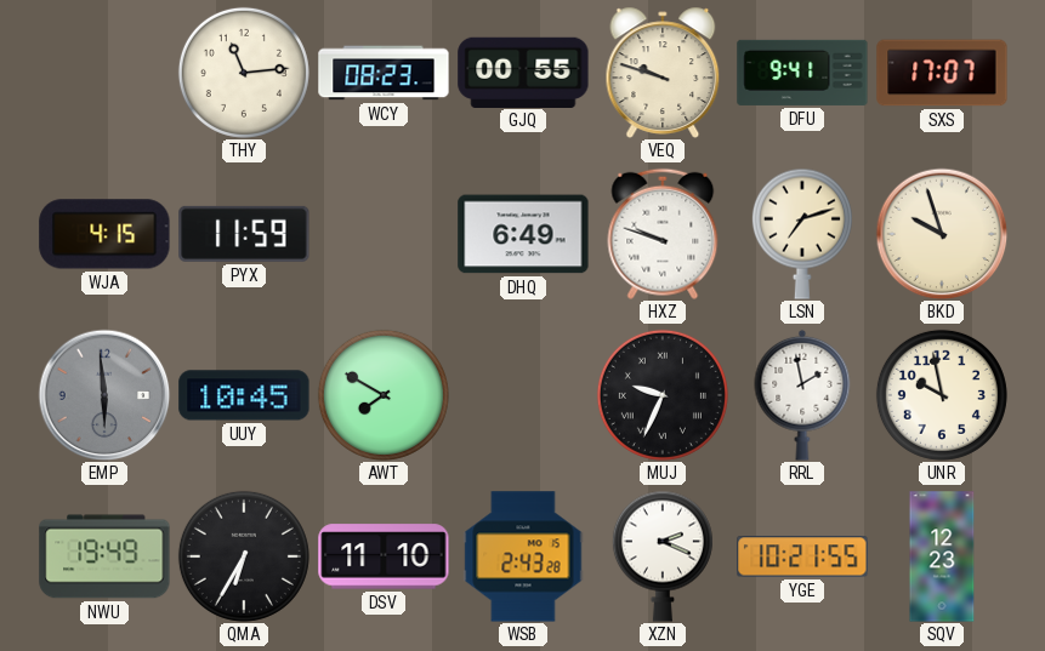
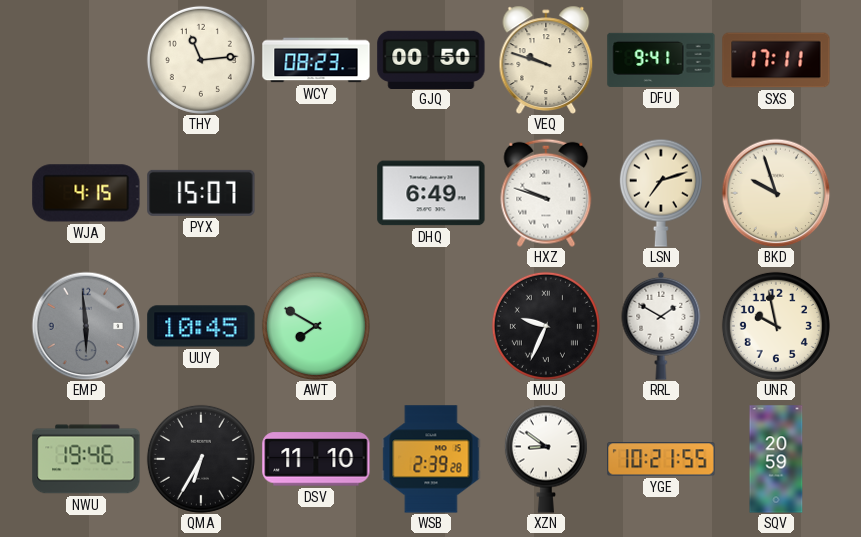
GJQ: 00:55 -> 00:50
SXS: 17:07 -> 17:11
PYX: 11:59 -> 15:07
RRL: 1:58 -> 1:50
NWU: 19:49 -> 19:46
WSB: 2:43 -> 2:39
XZN: 2:19 -> 8:51
SQV: 12:23 -> 20:59
